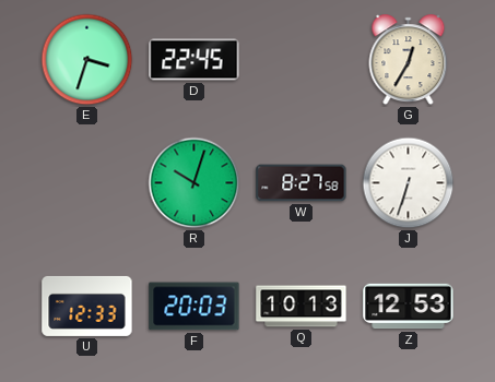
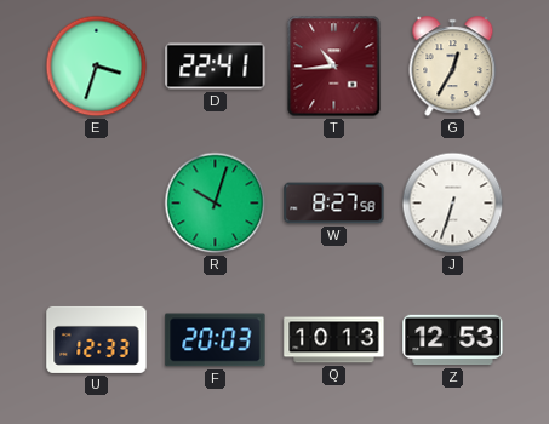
D: 22:45 -> 22:41
T: none -> 10:44
